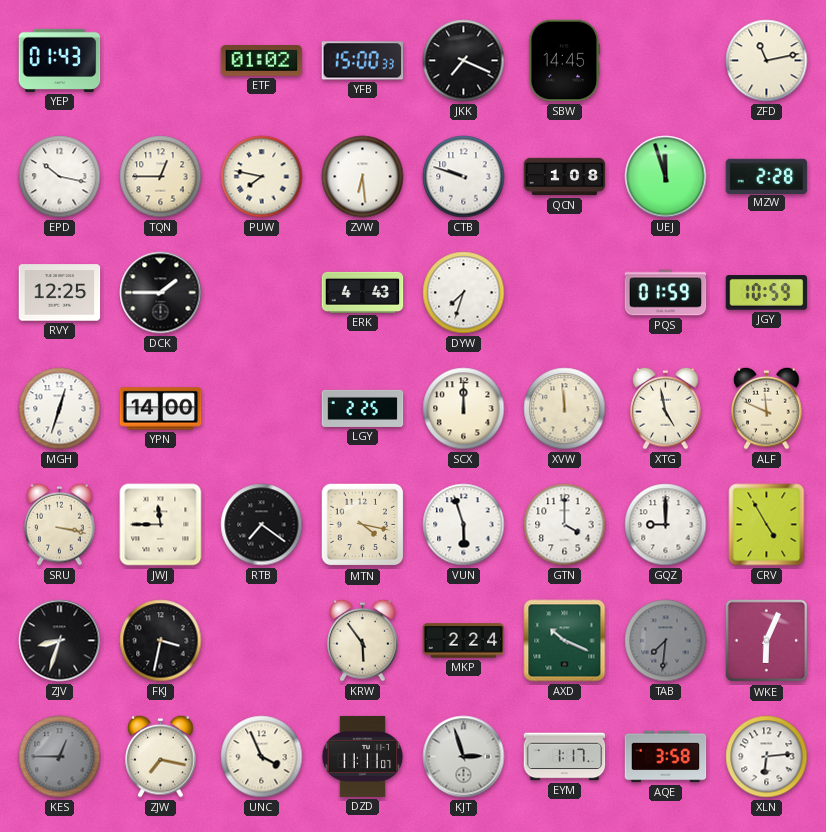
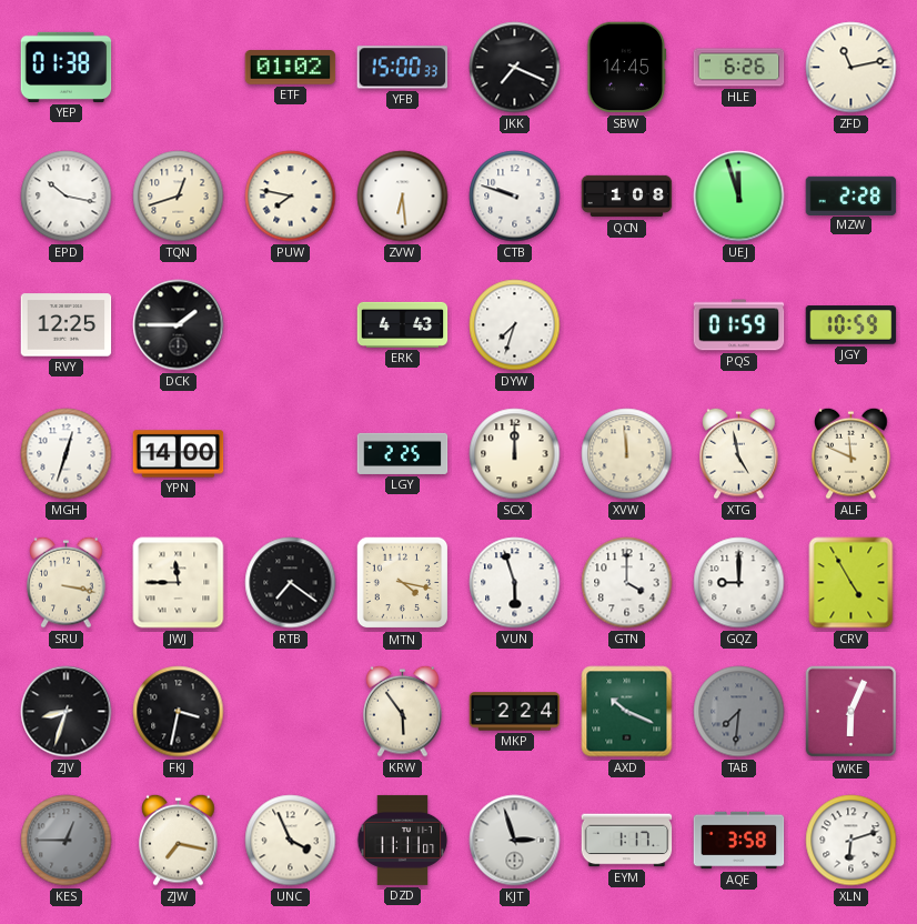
YEP: 01:43 -> 01:38
HLE: none -> 6:26
TQN: 12:45 -> 12:42
XLN: 6:14 -> 6:12
